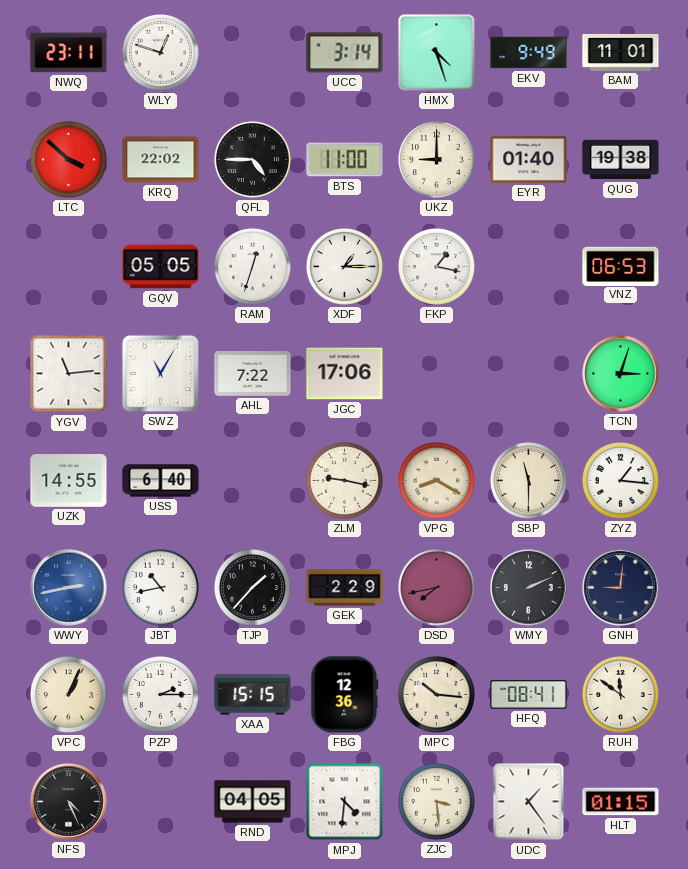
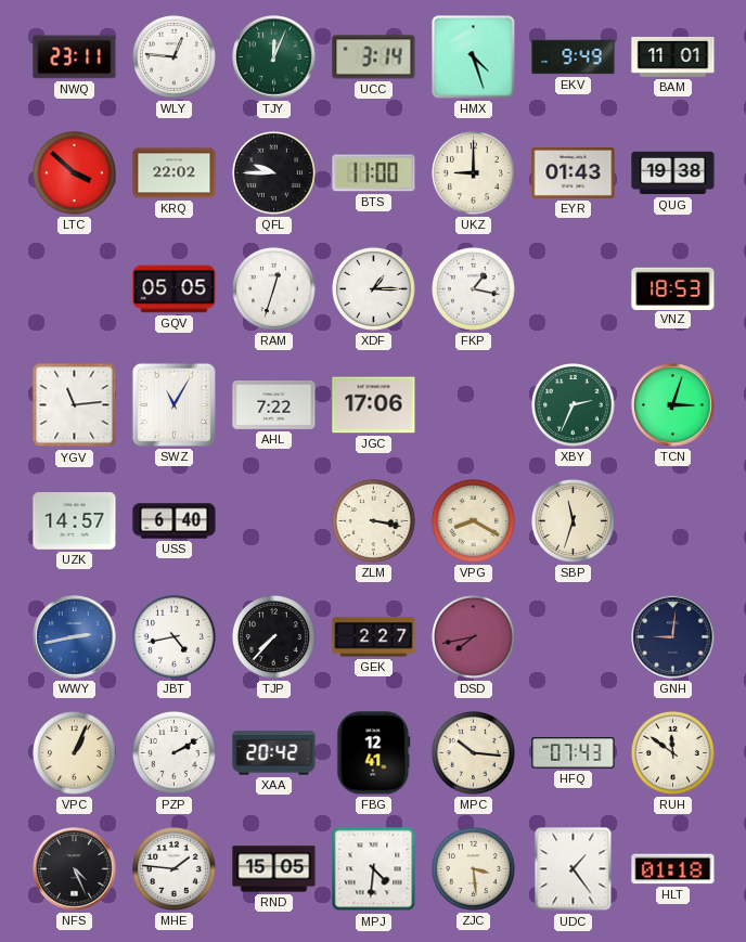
WLY: 12:48 -> 12:46
TJY: none -> 12:04
QFL: 4:45 -> 9:45
EYR: 01:40 -> 01:43
VNZ: 06:53 -> 18:53
XBY: none -> 2:34
UZK: 14:55 -> 14:57
ZLM: 9:17 -> 3:17
SBP: 11:30 -> 11:33
ZYZ: 1:16 -> none
JBT: 10:43 -> 4:43
TJP: 1:37 -> 7:37
GEK: 2:29 -> 2:27
WMY: 2:11 -> none
PZP: 2:15 -> 2:10
XAA: 15:15 -> 20:42
FBG: 12:36 -> 12:41
HFQ: 08:41 -> 07:43
MHE: none -> 1:46
RND: 04:05 -> 15:05
HLT: 01:15 -> 01:18
